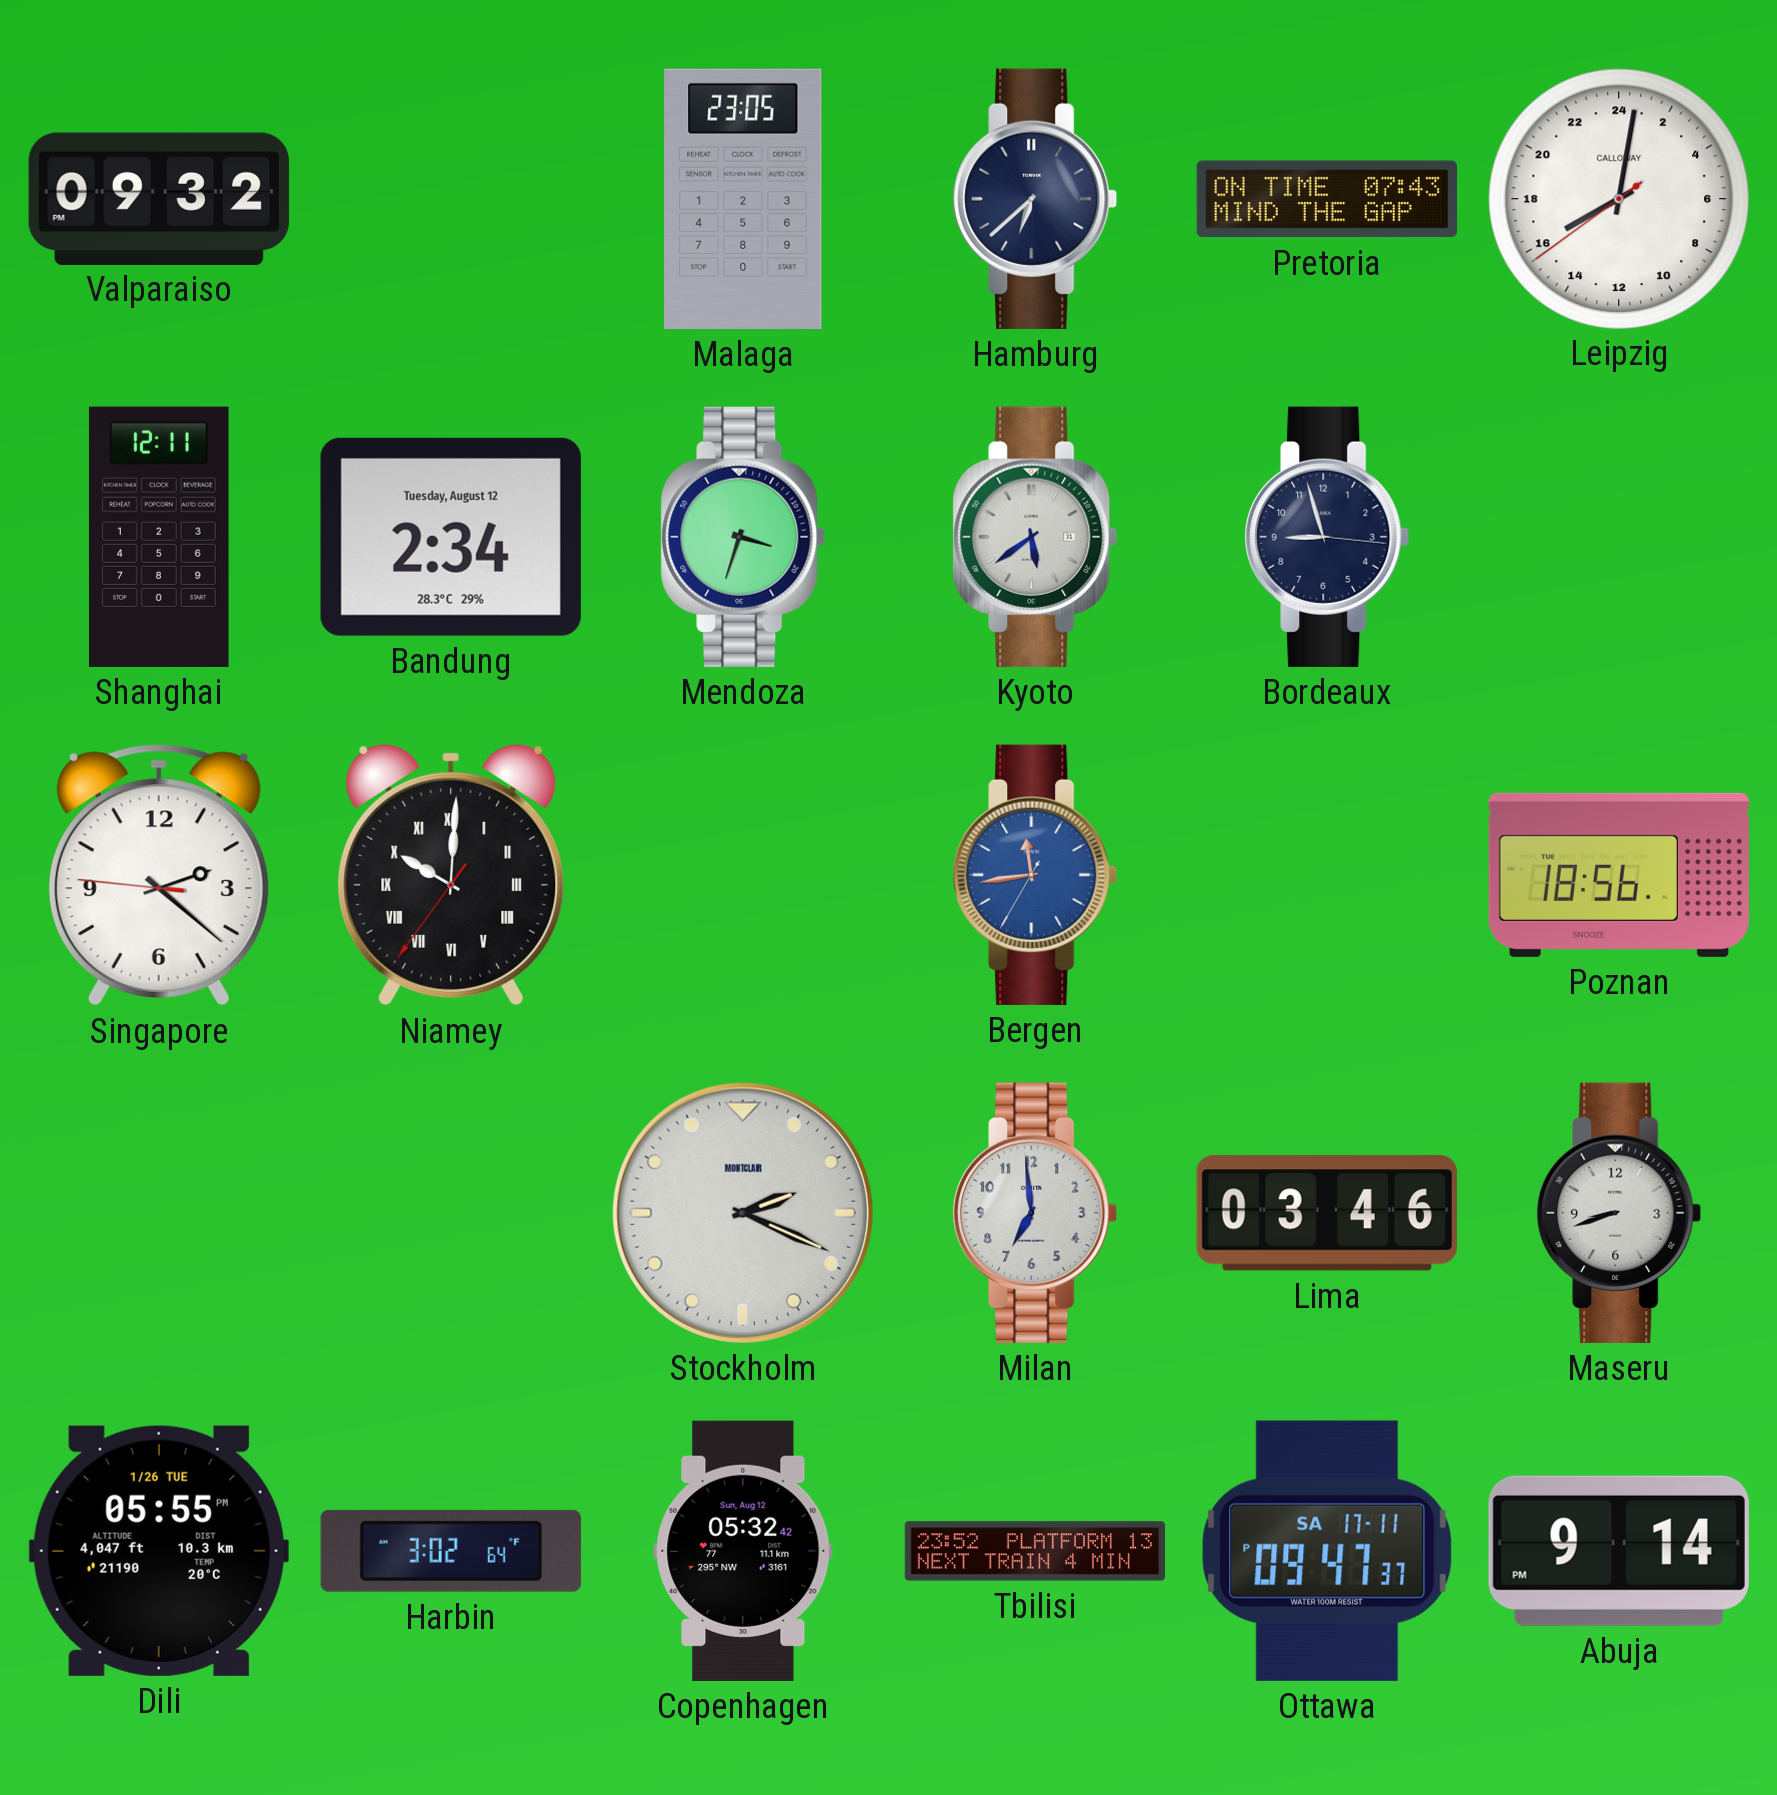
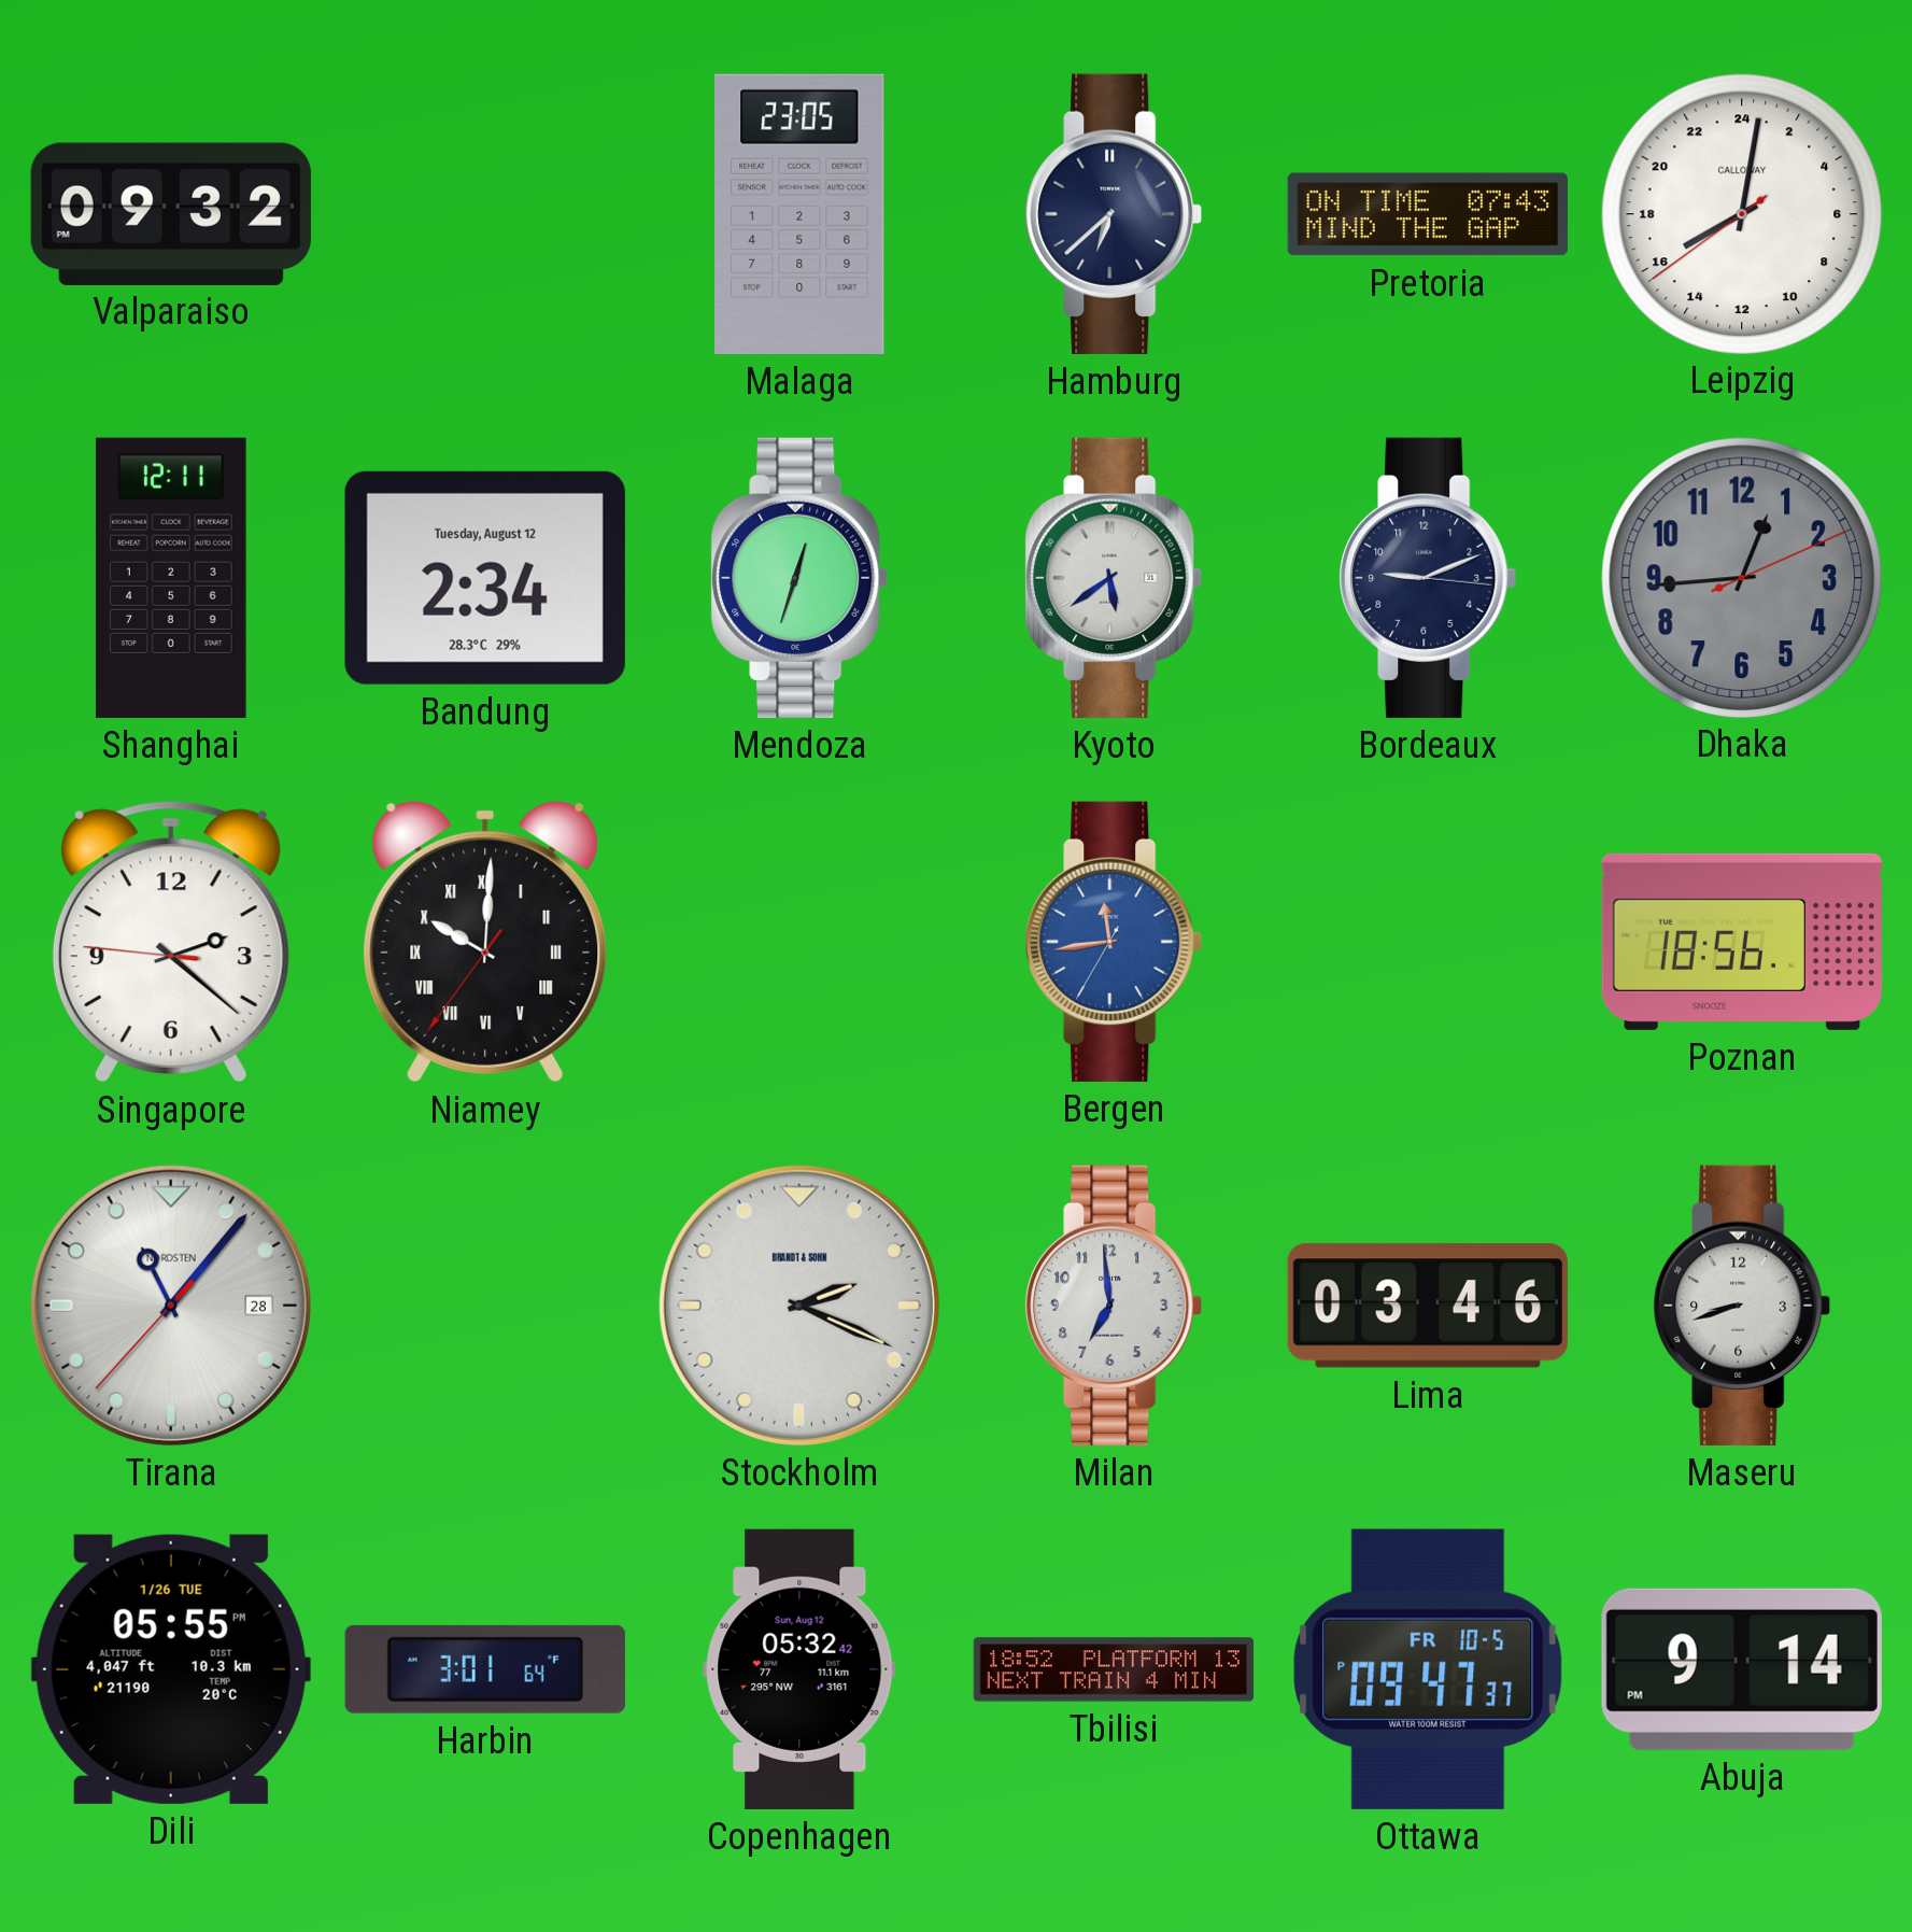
Mendoza: 3:33 -> 12:33
Bordeaux: 8:57 -> 9:11
Dhaka: none -> 12:44
Tirana: none -> 11:06
Stockholm brand: MONTCLAIR -> BRANDT & SOHN
Harbin: 3:02 -> 3:01
Tbilisi: 23:52 -> 18:52
Ottawa date: SA 17-11 -> FR 10-5
